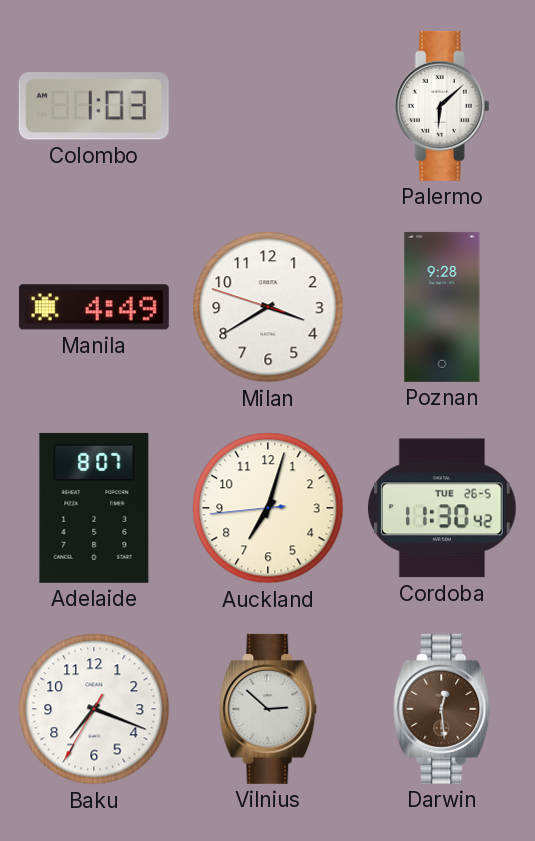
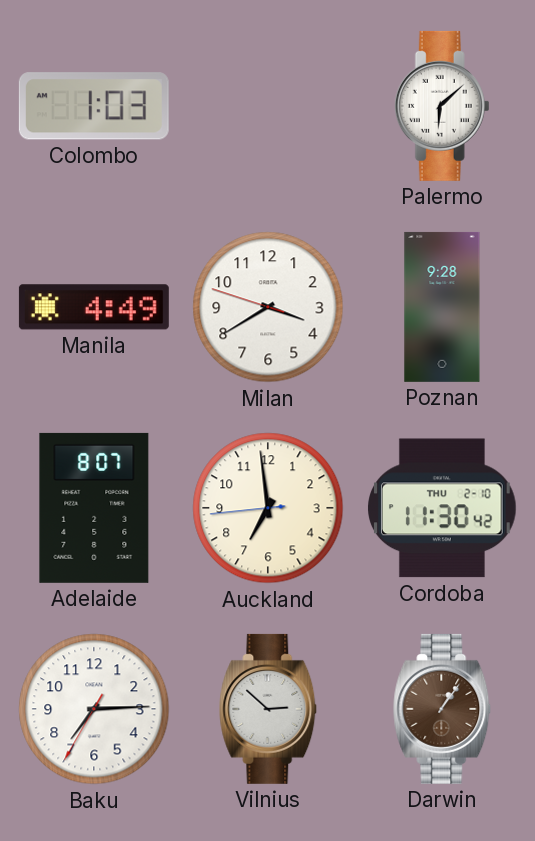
Auckland: 7:02 -> 6:58
Cordoba date: TUE 26-5 -> THU 2-10
Baku: 7:18 -> 7:14
Darwin: 12:29 -> 1:06
